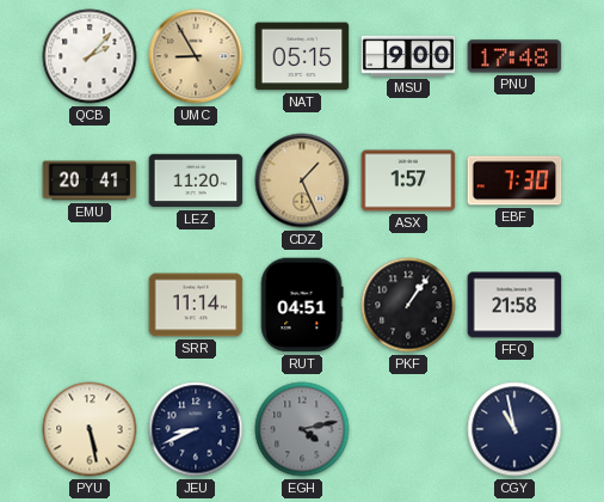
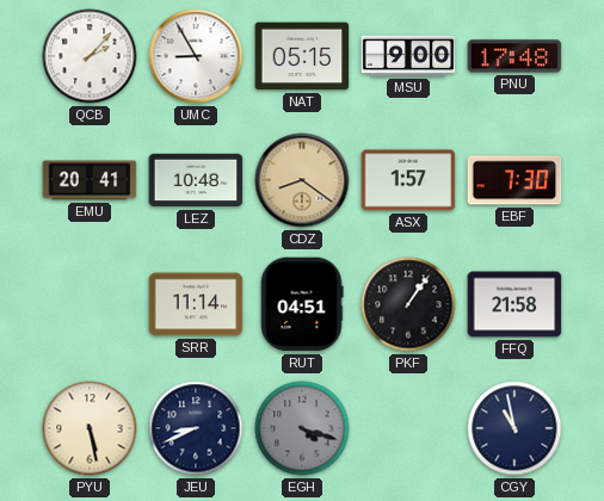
UMC dial: champagne -> white
LEZ: 11:20 -> 10:48
CDZ: 1:26 -> 8:21
EGH: 4:13 -> 4:18
